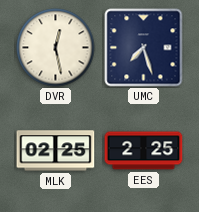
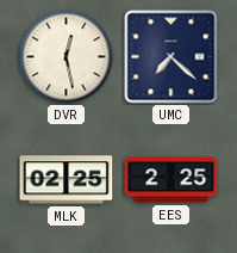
UMC: 7:27 -> 7:22
